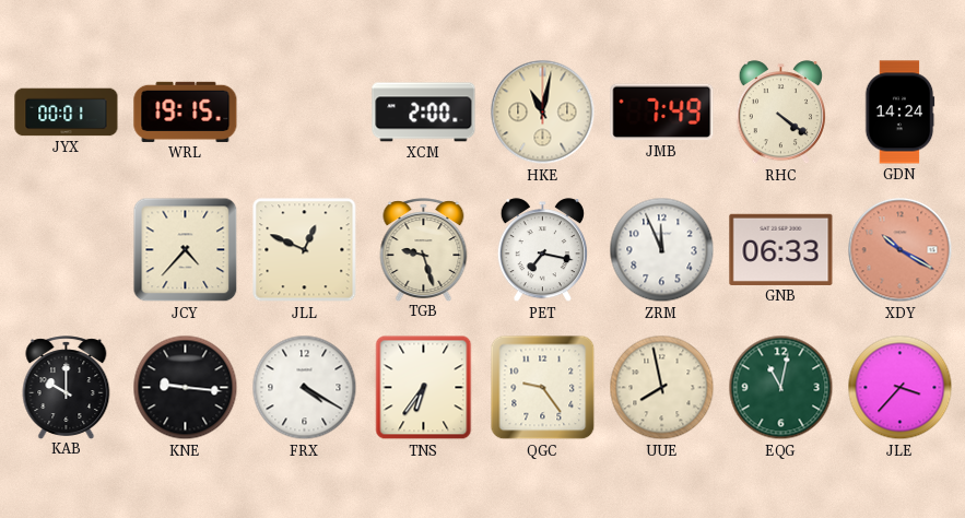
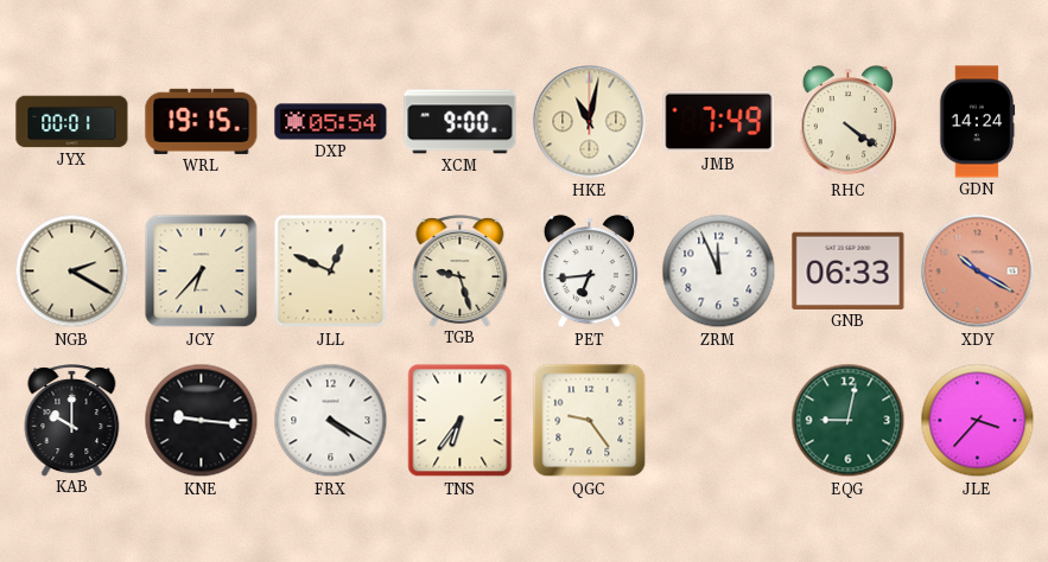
DXP: none -> 05:54
XCM: 2:00 -> 9:00
NGB: none -> 2:20
JCY: 4:37 -> 6:37
PET: 7:17 -> 6:44
UUE: 7:58 -> none
EQG: 11:02 -> 9:02
